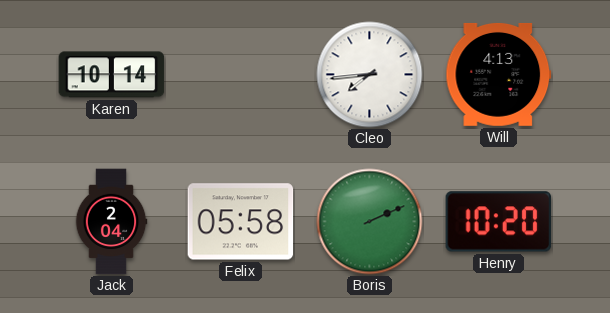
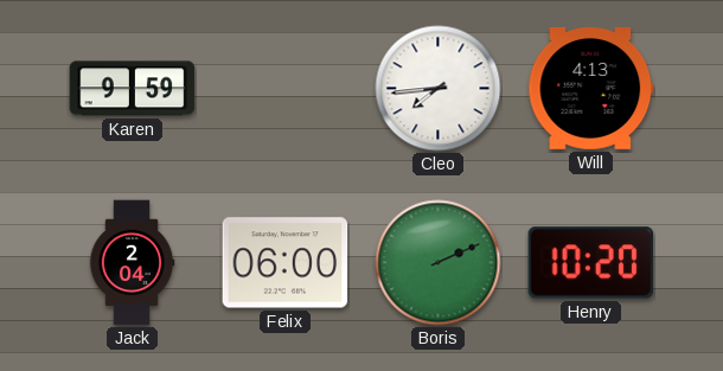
Karen: 10:14 -> 9:59
Felix: 05:58 -> 06:00
